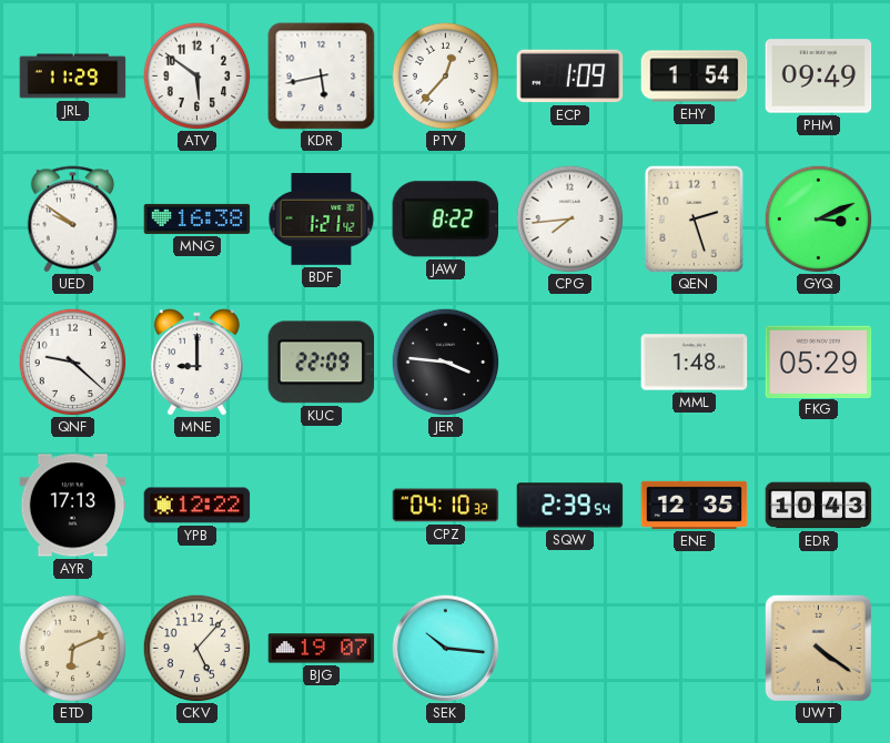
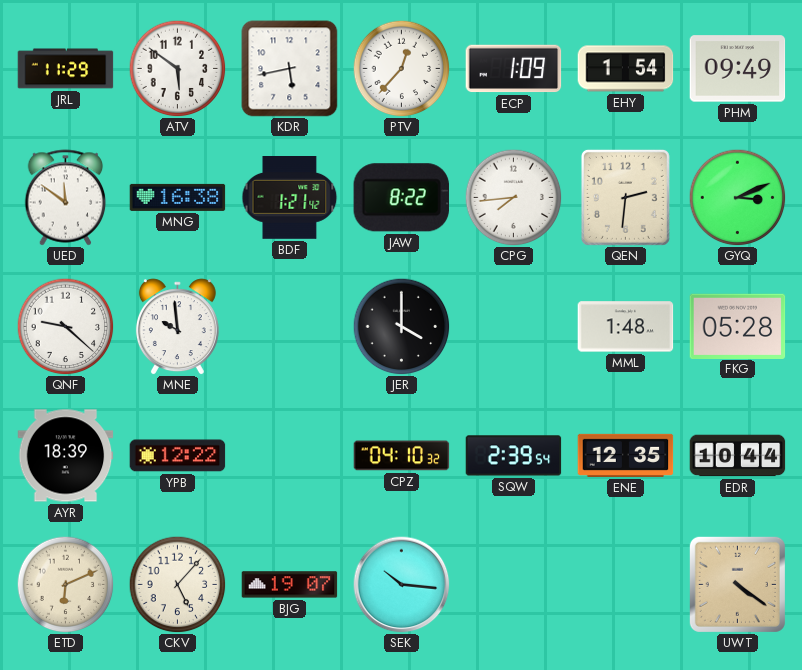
UED: 9:51 -> 11:51
QEN: 2:27 -> 2:31
MNE: 9:00 -> 9:59
KUC: 22:09 -> none
JER: 3:46 -> 4:00
FKG: 05:29 -> 05:28
AYR: 17:13 -> 18:39
EDR: 10:43 -> 10:44
